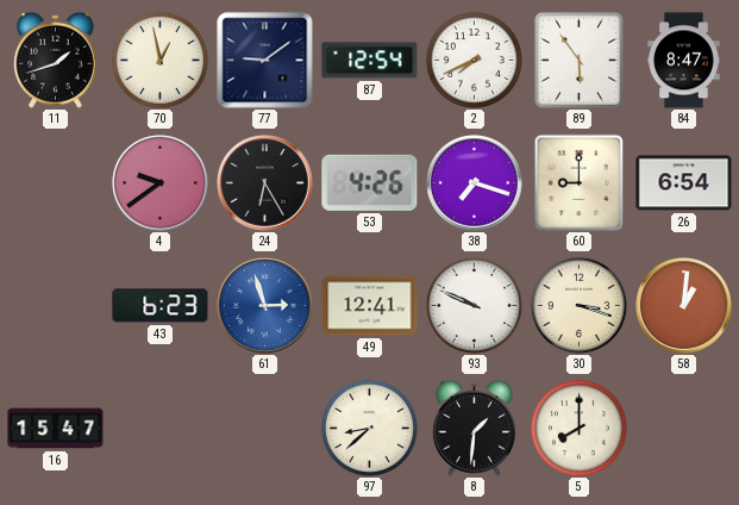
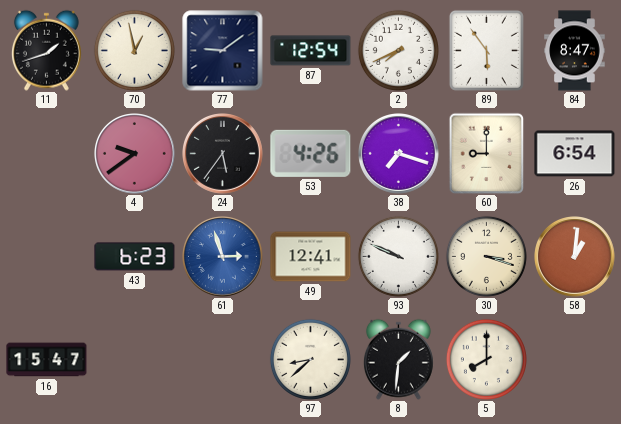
24: 6:25 -> 5:36
